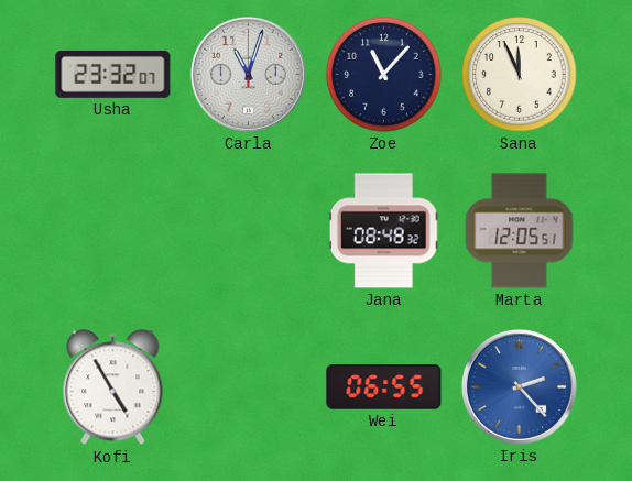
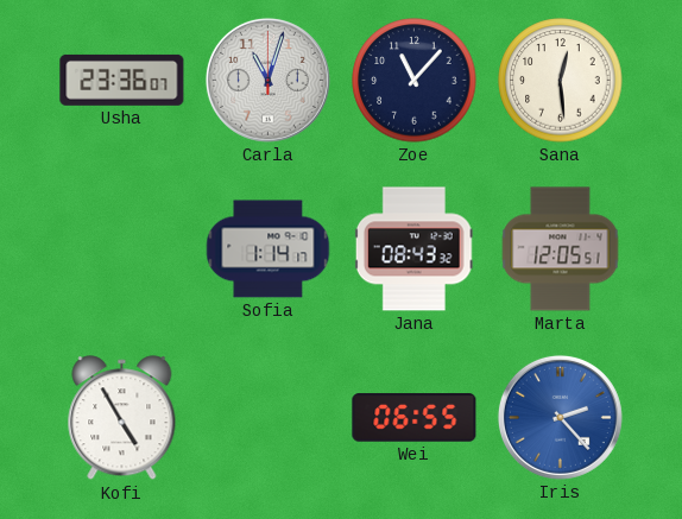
Usha: 23:32 -> 23:36
Sana: 11:56 -> 12:29
Sofia: none -> 1:14
Jana: 08:48 -> 08:43
